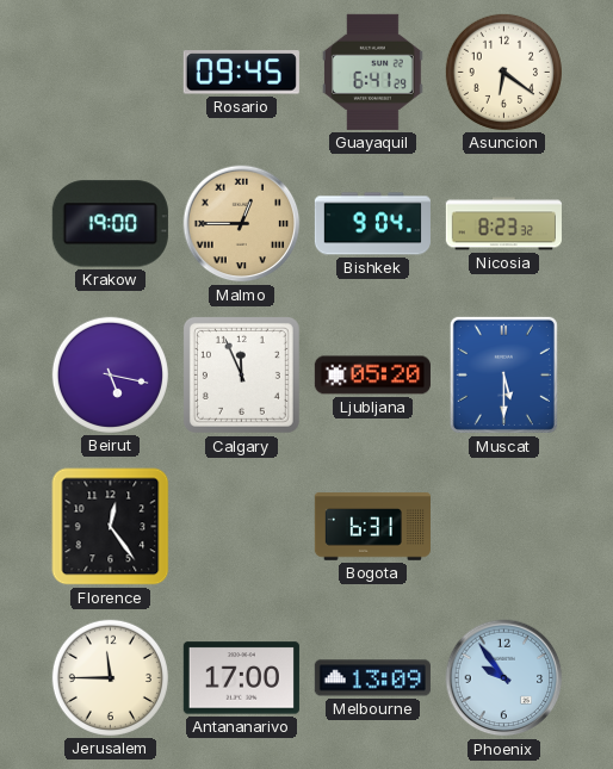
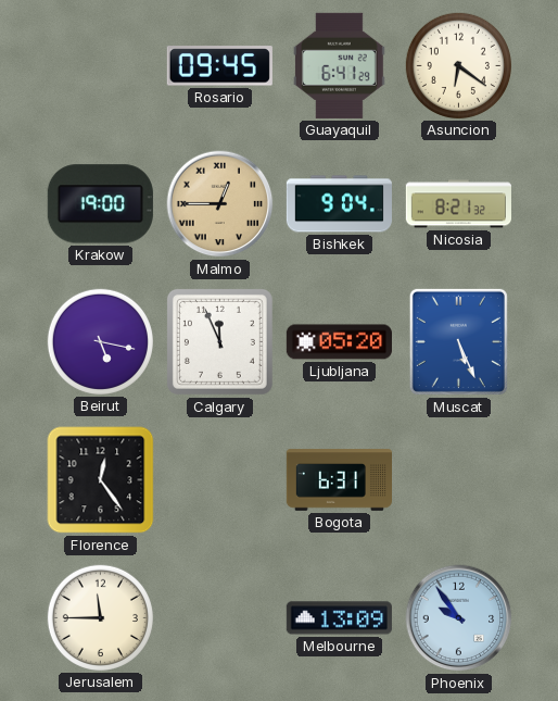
Nicosia: 8:23 -> 8:21
Muscat: 5:30 -> 5:26
Antananarivo: 17:00 -> none
